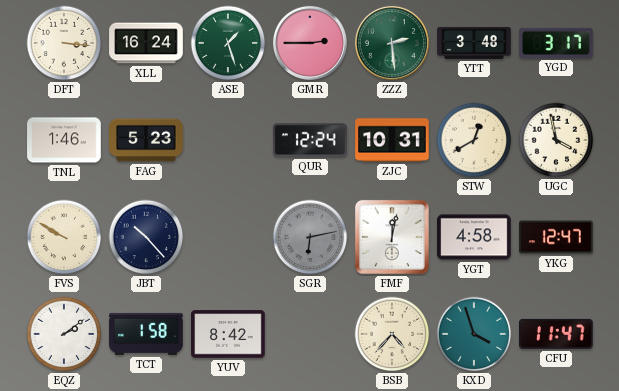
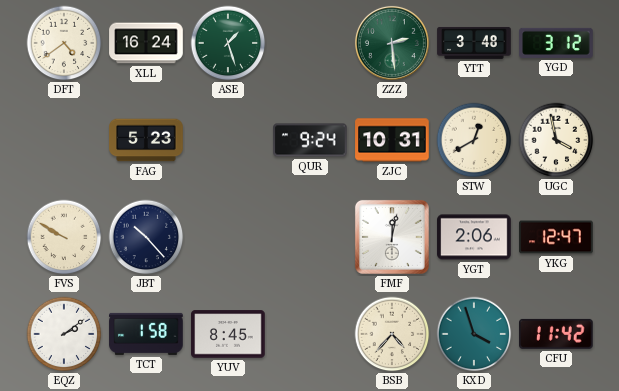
DFT: 3:16 -> 4:39
GMR: 2:45 -> none
YGD: 3:17 -> 3:12
TNL: 1:46 -> none
QUR: 12:24 -> 9:24
SGR: 6:13 -> none
YGT: 4:58 -> 2:06
YUV: 8:42 -> 8:45
CFU: 11:47 -> 11:42
